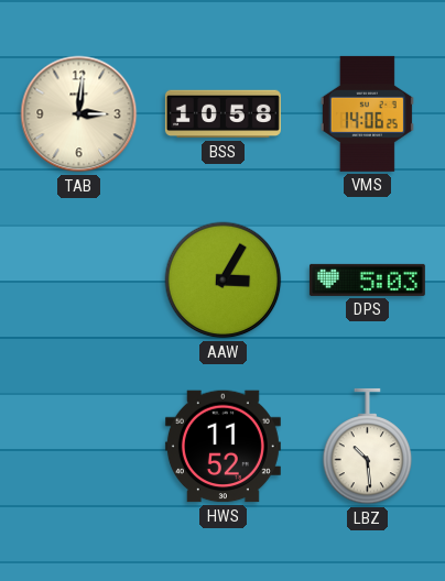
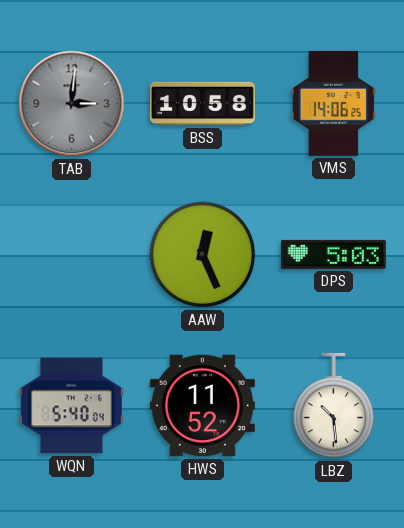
TAB dial: cream -> grey
AAW: 3:05 -> 12:26
WQN: none -> 5:40
